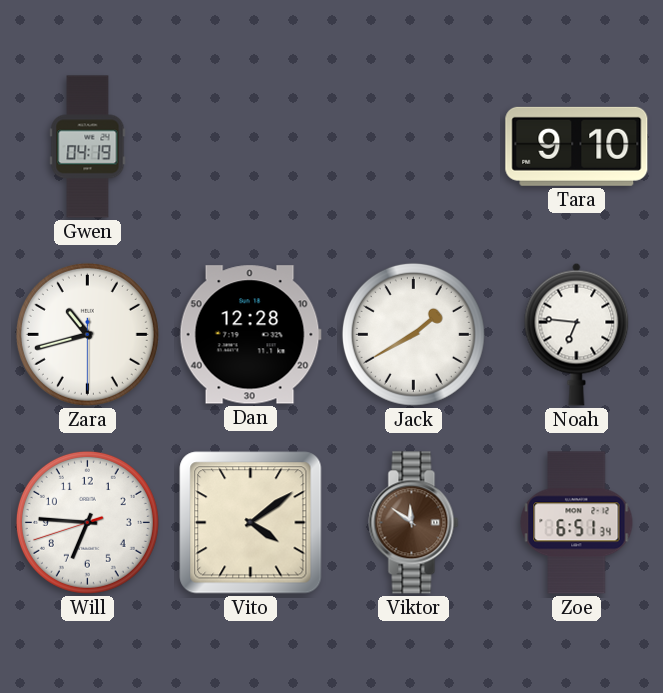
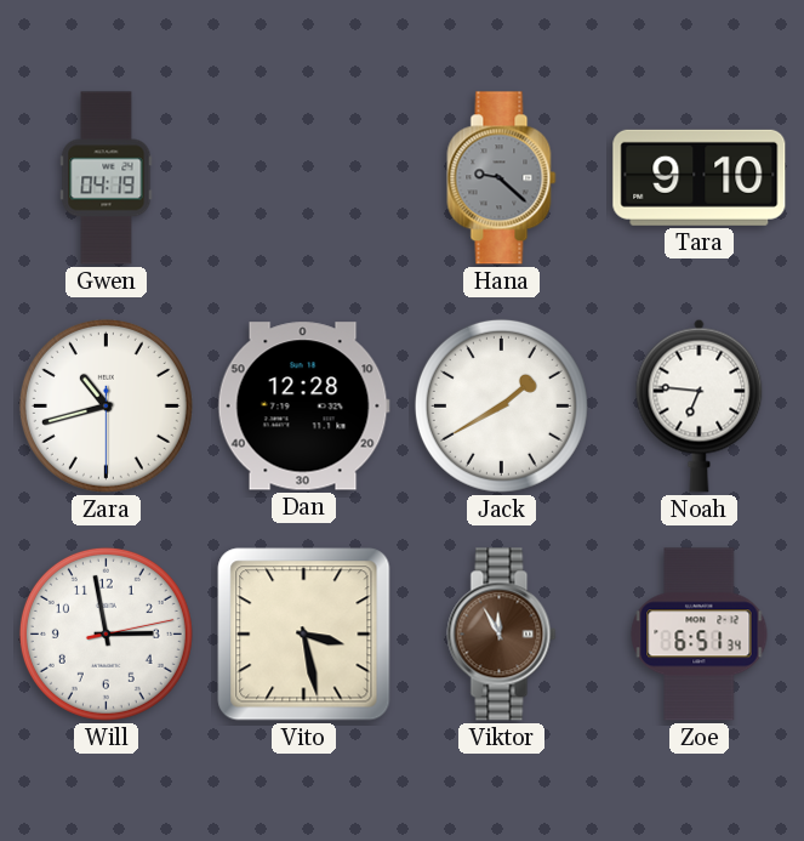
Hana: none -> 9:22
Will: 6:45 -> 2:58
Vito: 4:09 -> 3:28
Viktor: 11:51 -> 11:55
